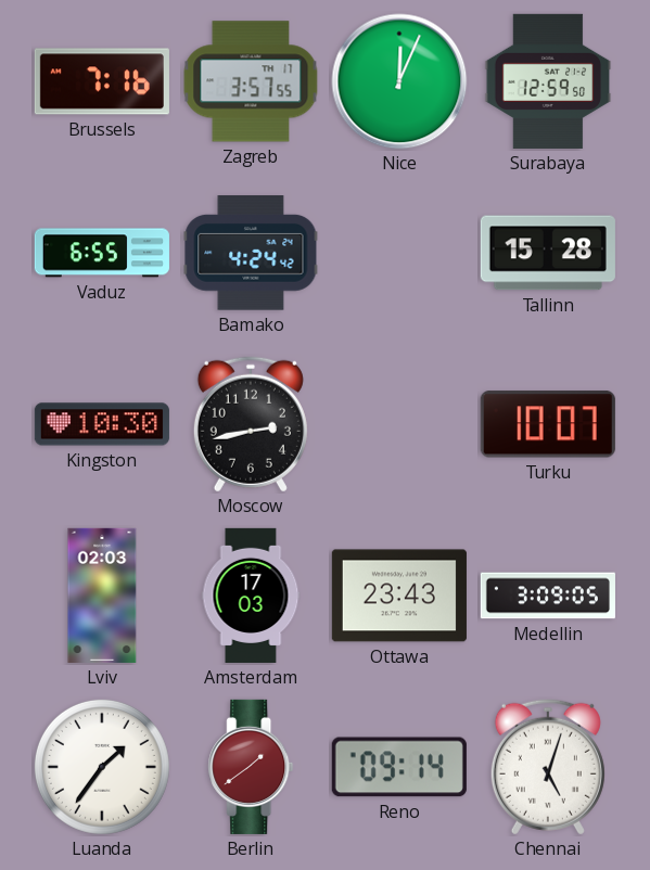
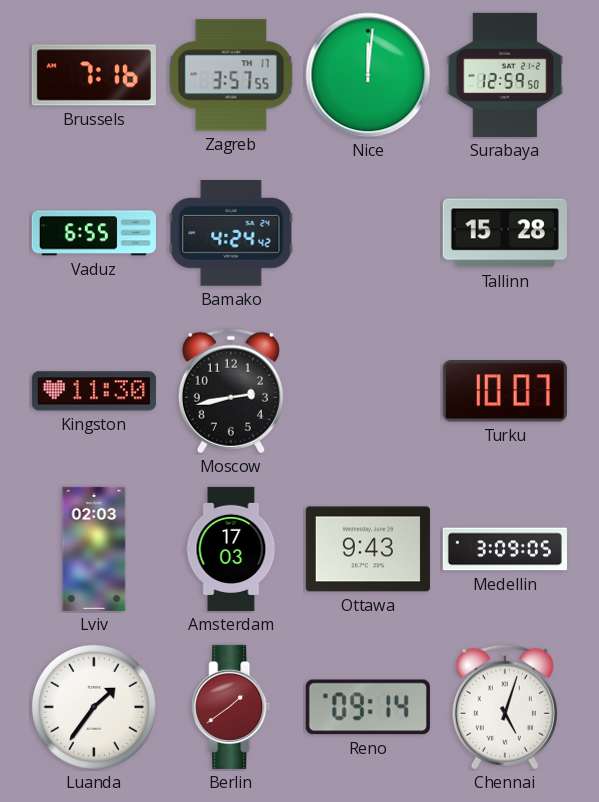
Nice: 12:04 -> 12:01
Kingston: 10:30 -> 11:30
Ottawa: 23:43 -> 9:43
